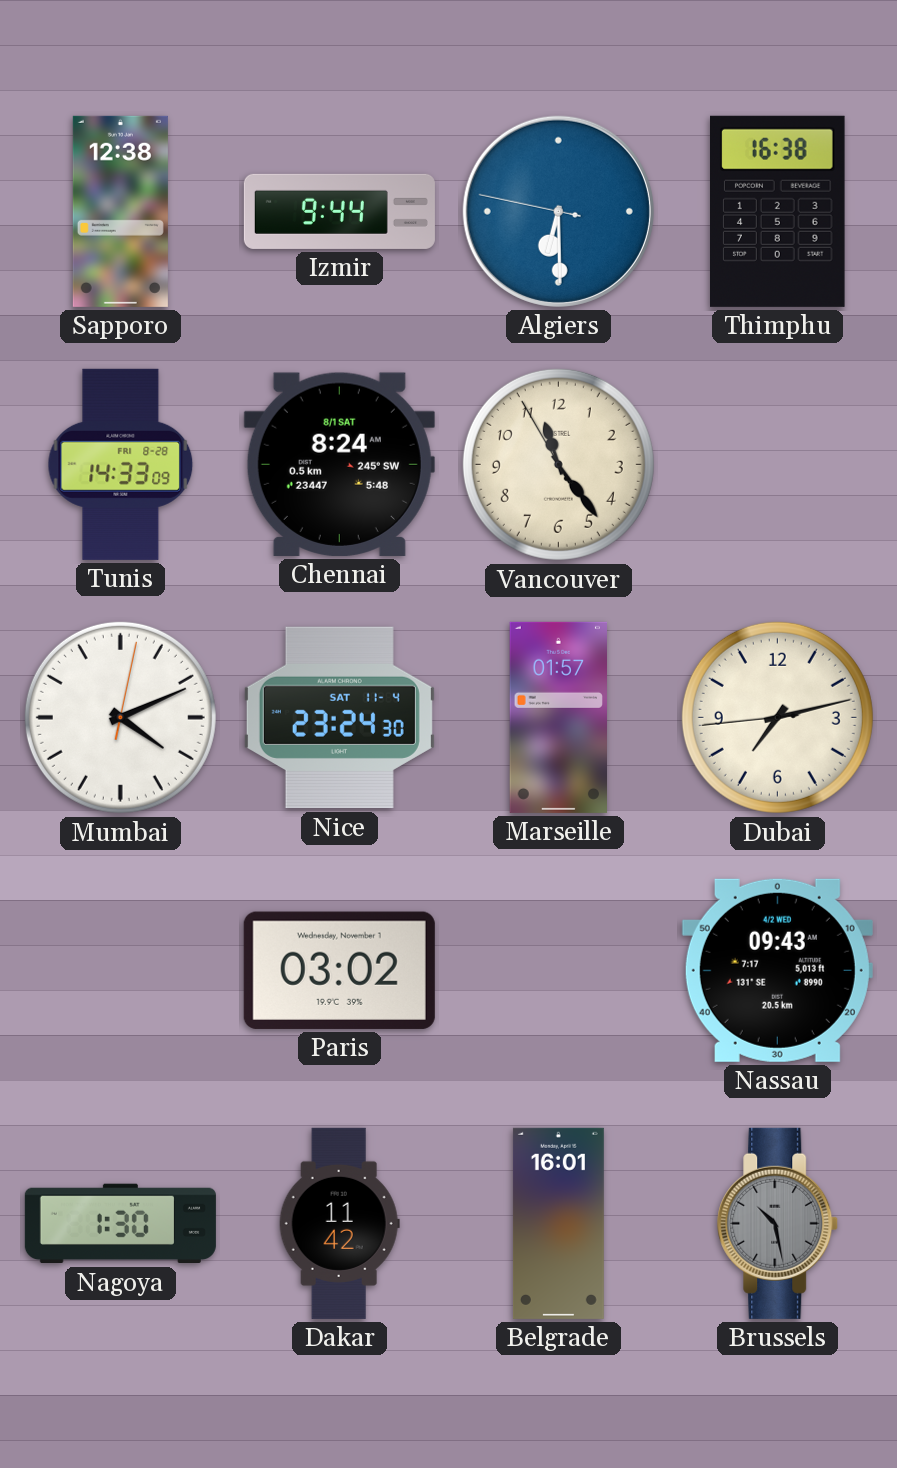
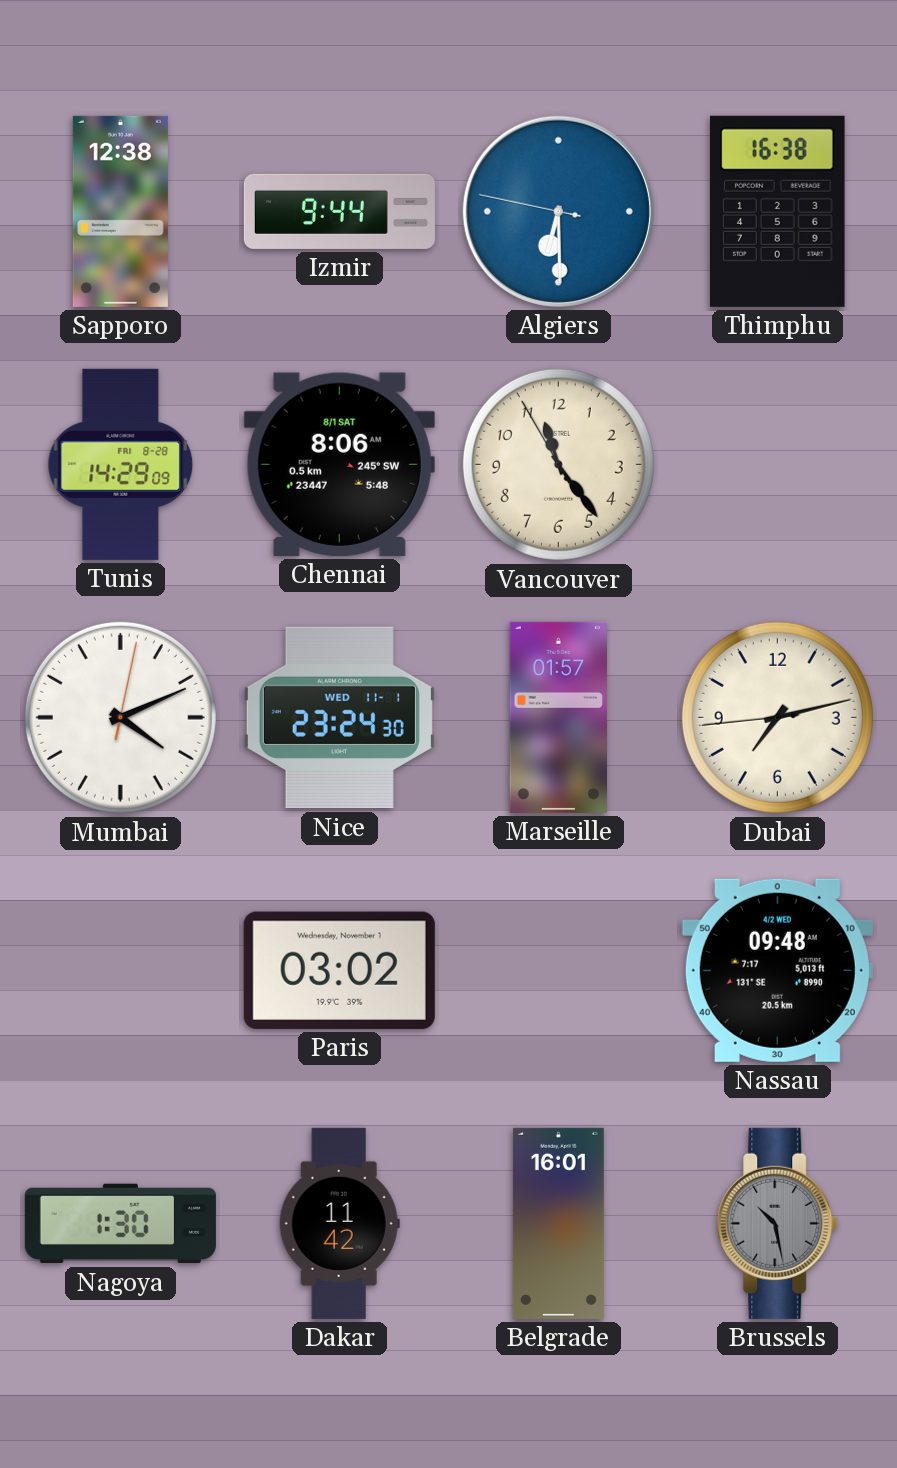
Tunis: 14:33 -> 14:29
Chennai: 8:24 -> 8:06
Nice date: SAT 11-4 -> WED 11-1
Nassau: 09:43 -> 09:48
